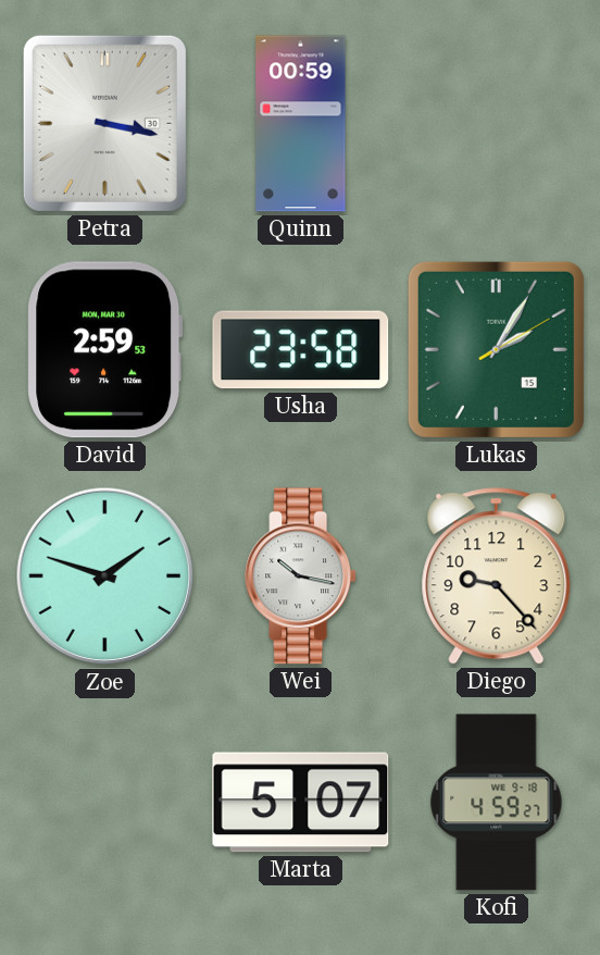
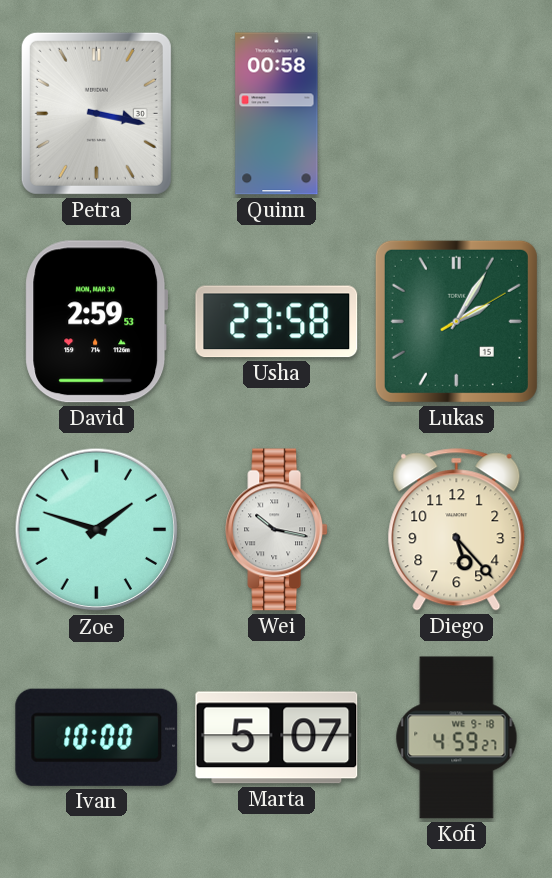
Quinn: 00:59 -> 00:58
Diego: 9:23 -> 5:23
Ivan: none -> 10:00
